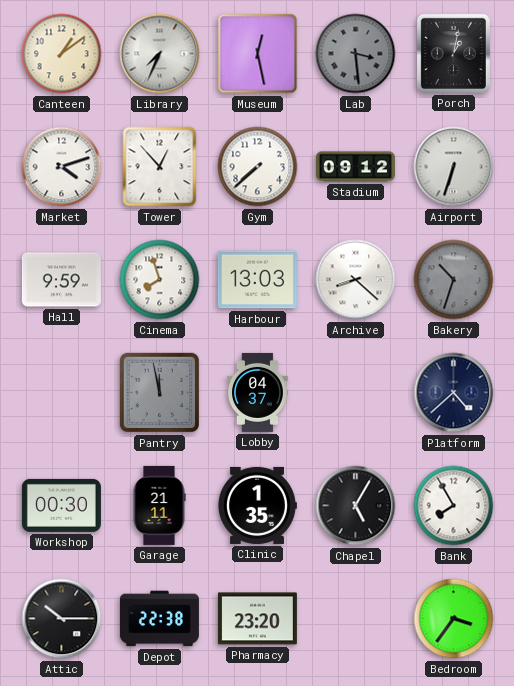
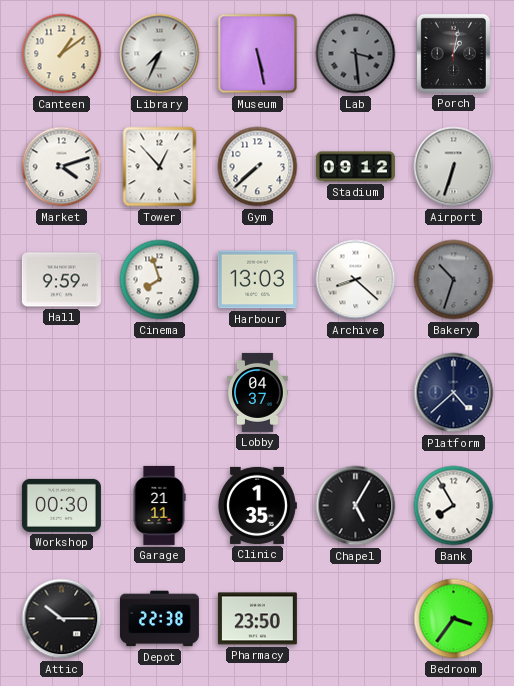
Museum: 12:28 -> 5:28
Pantry: 11:58 -> none
Pharmacy: 23:20 -> 23:50
